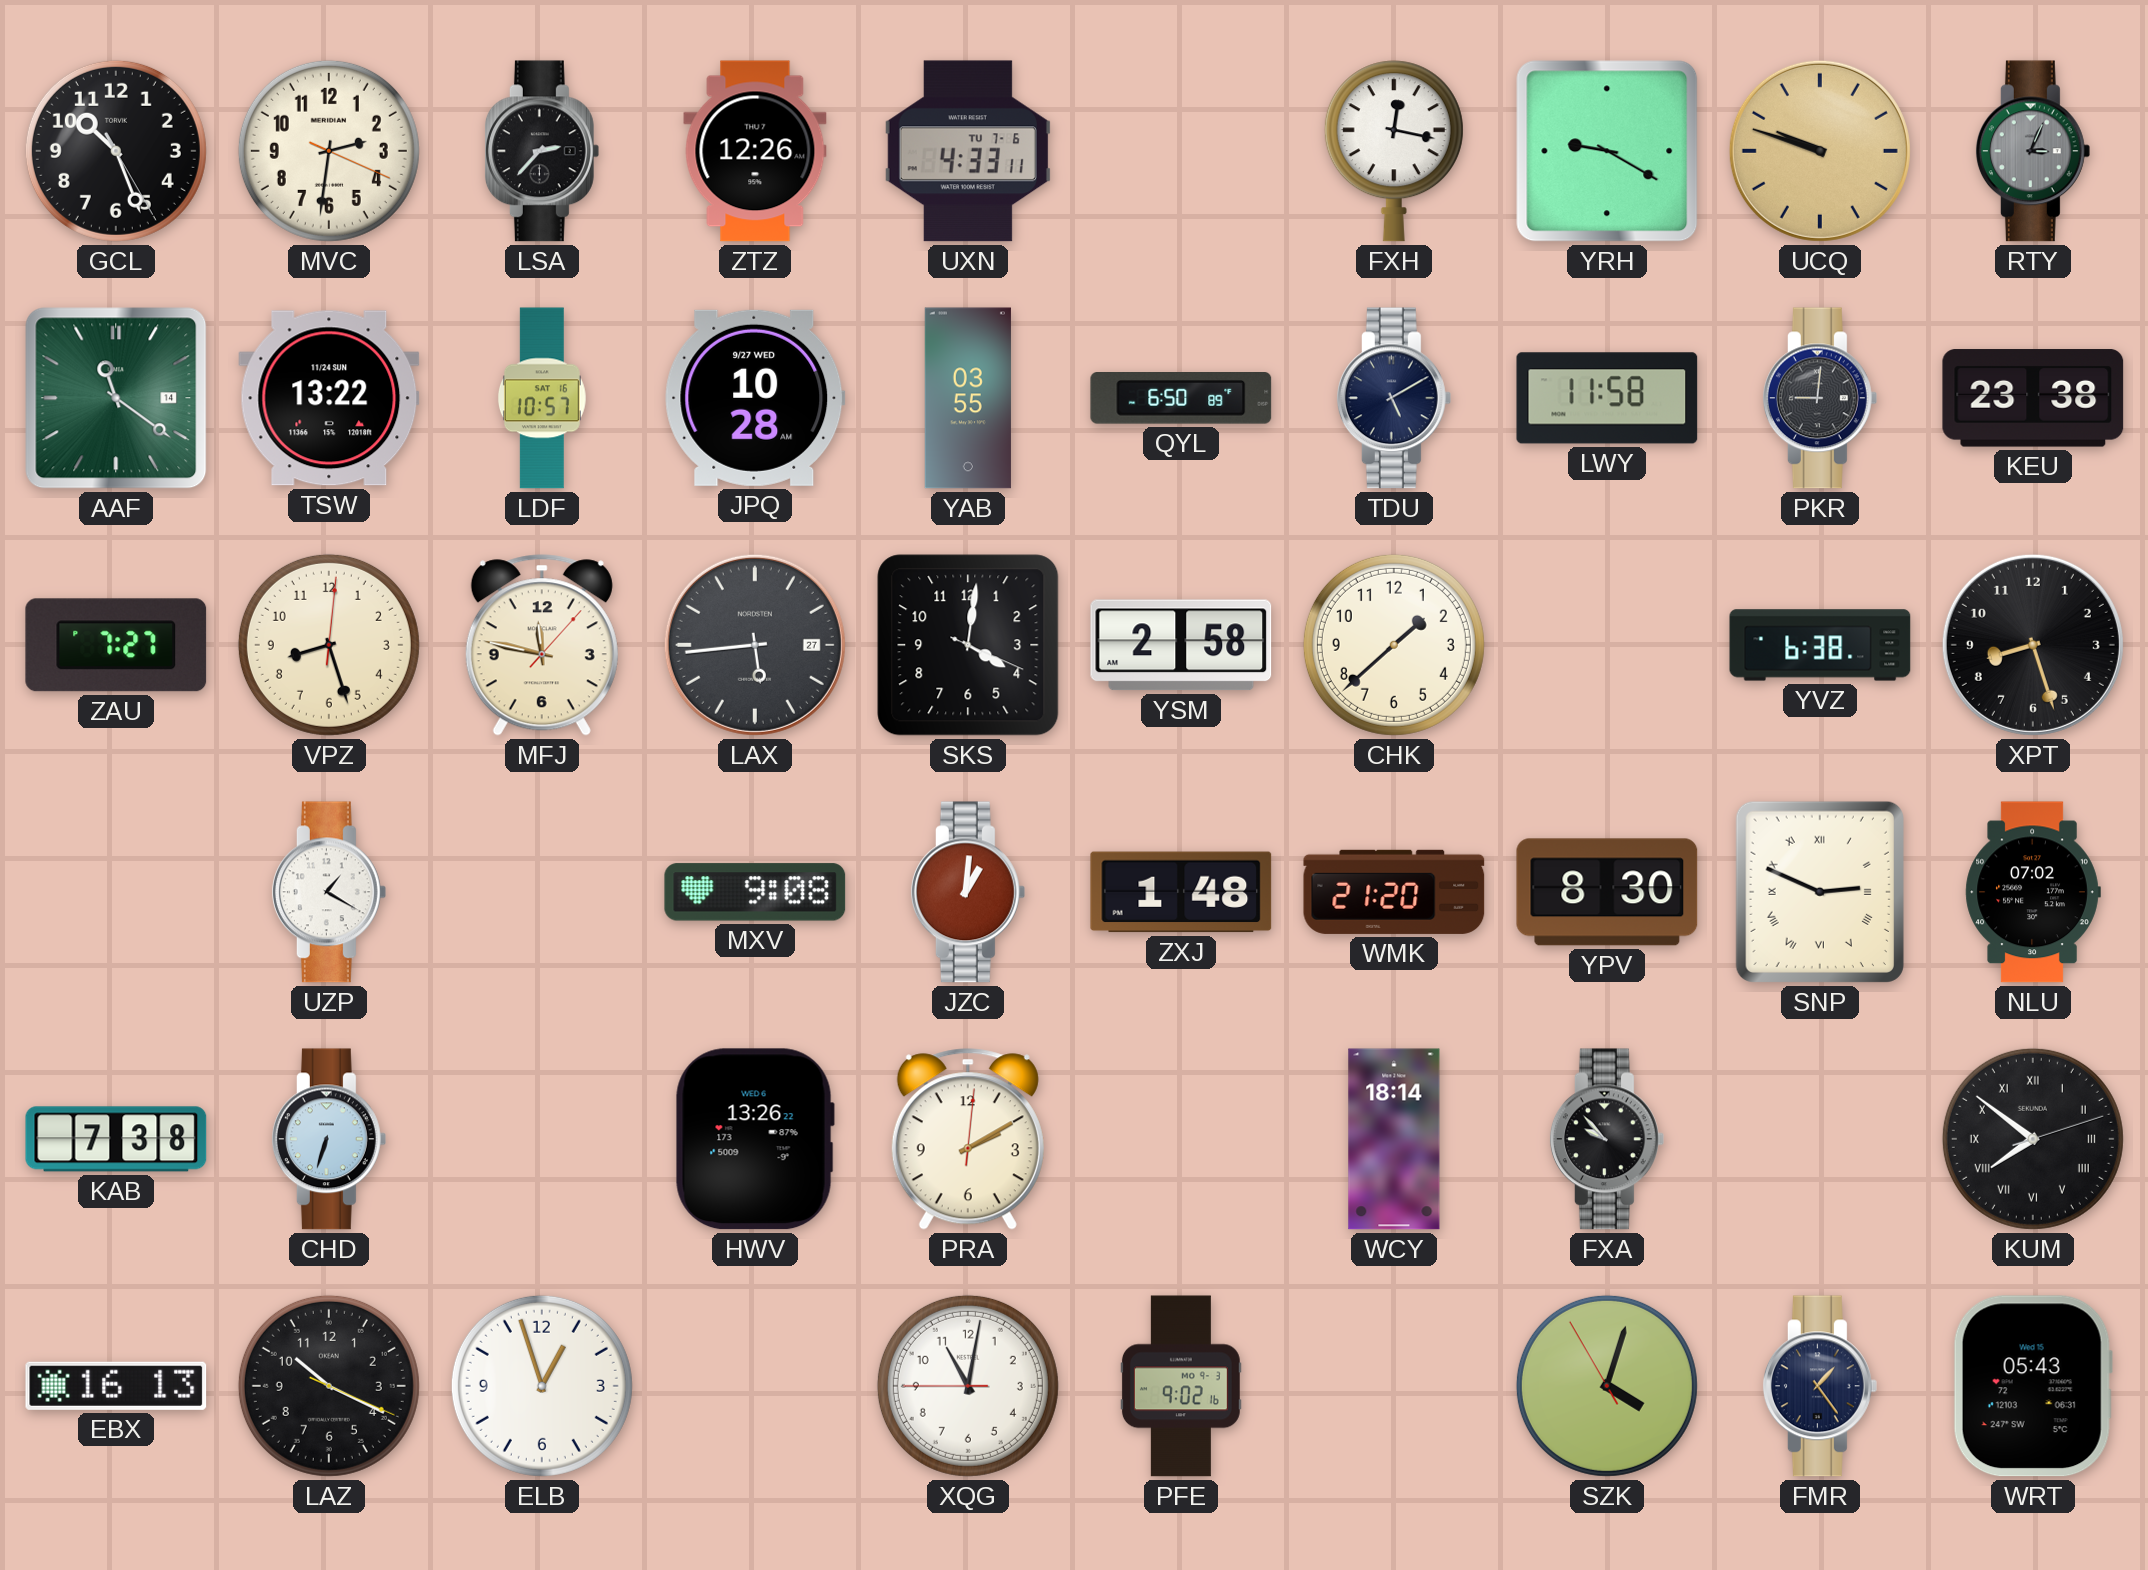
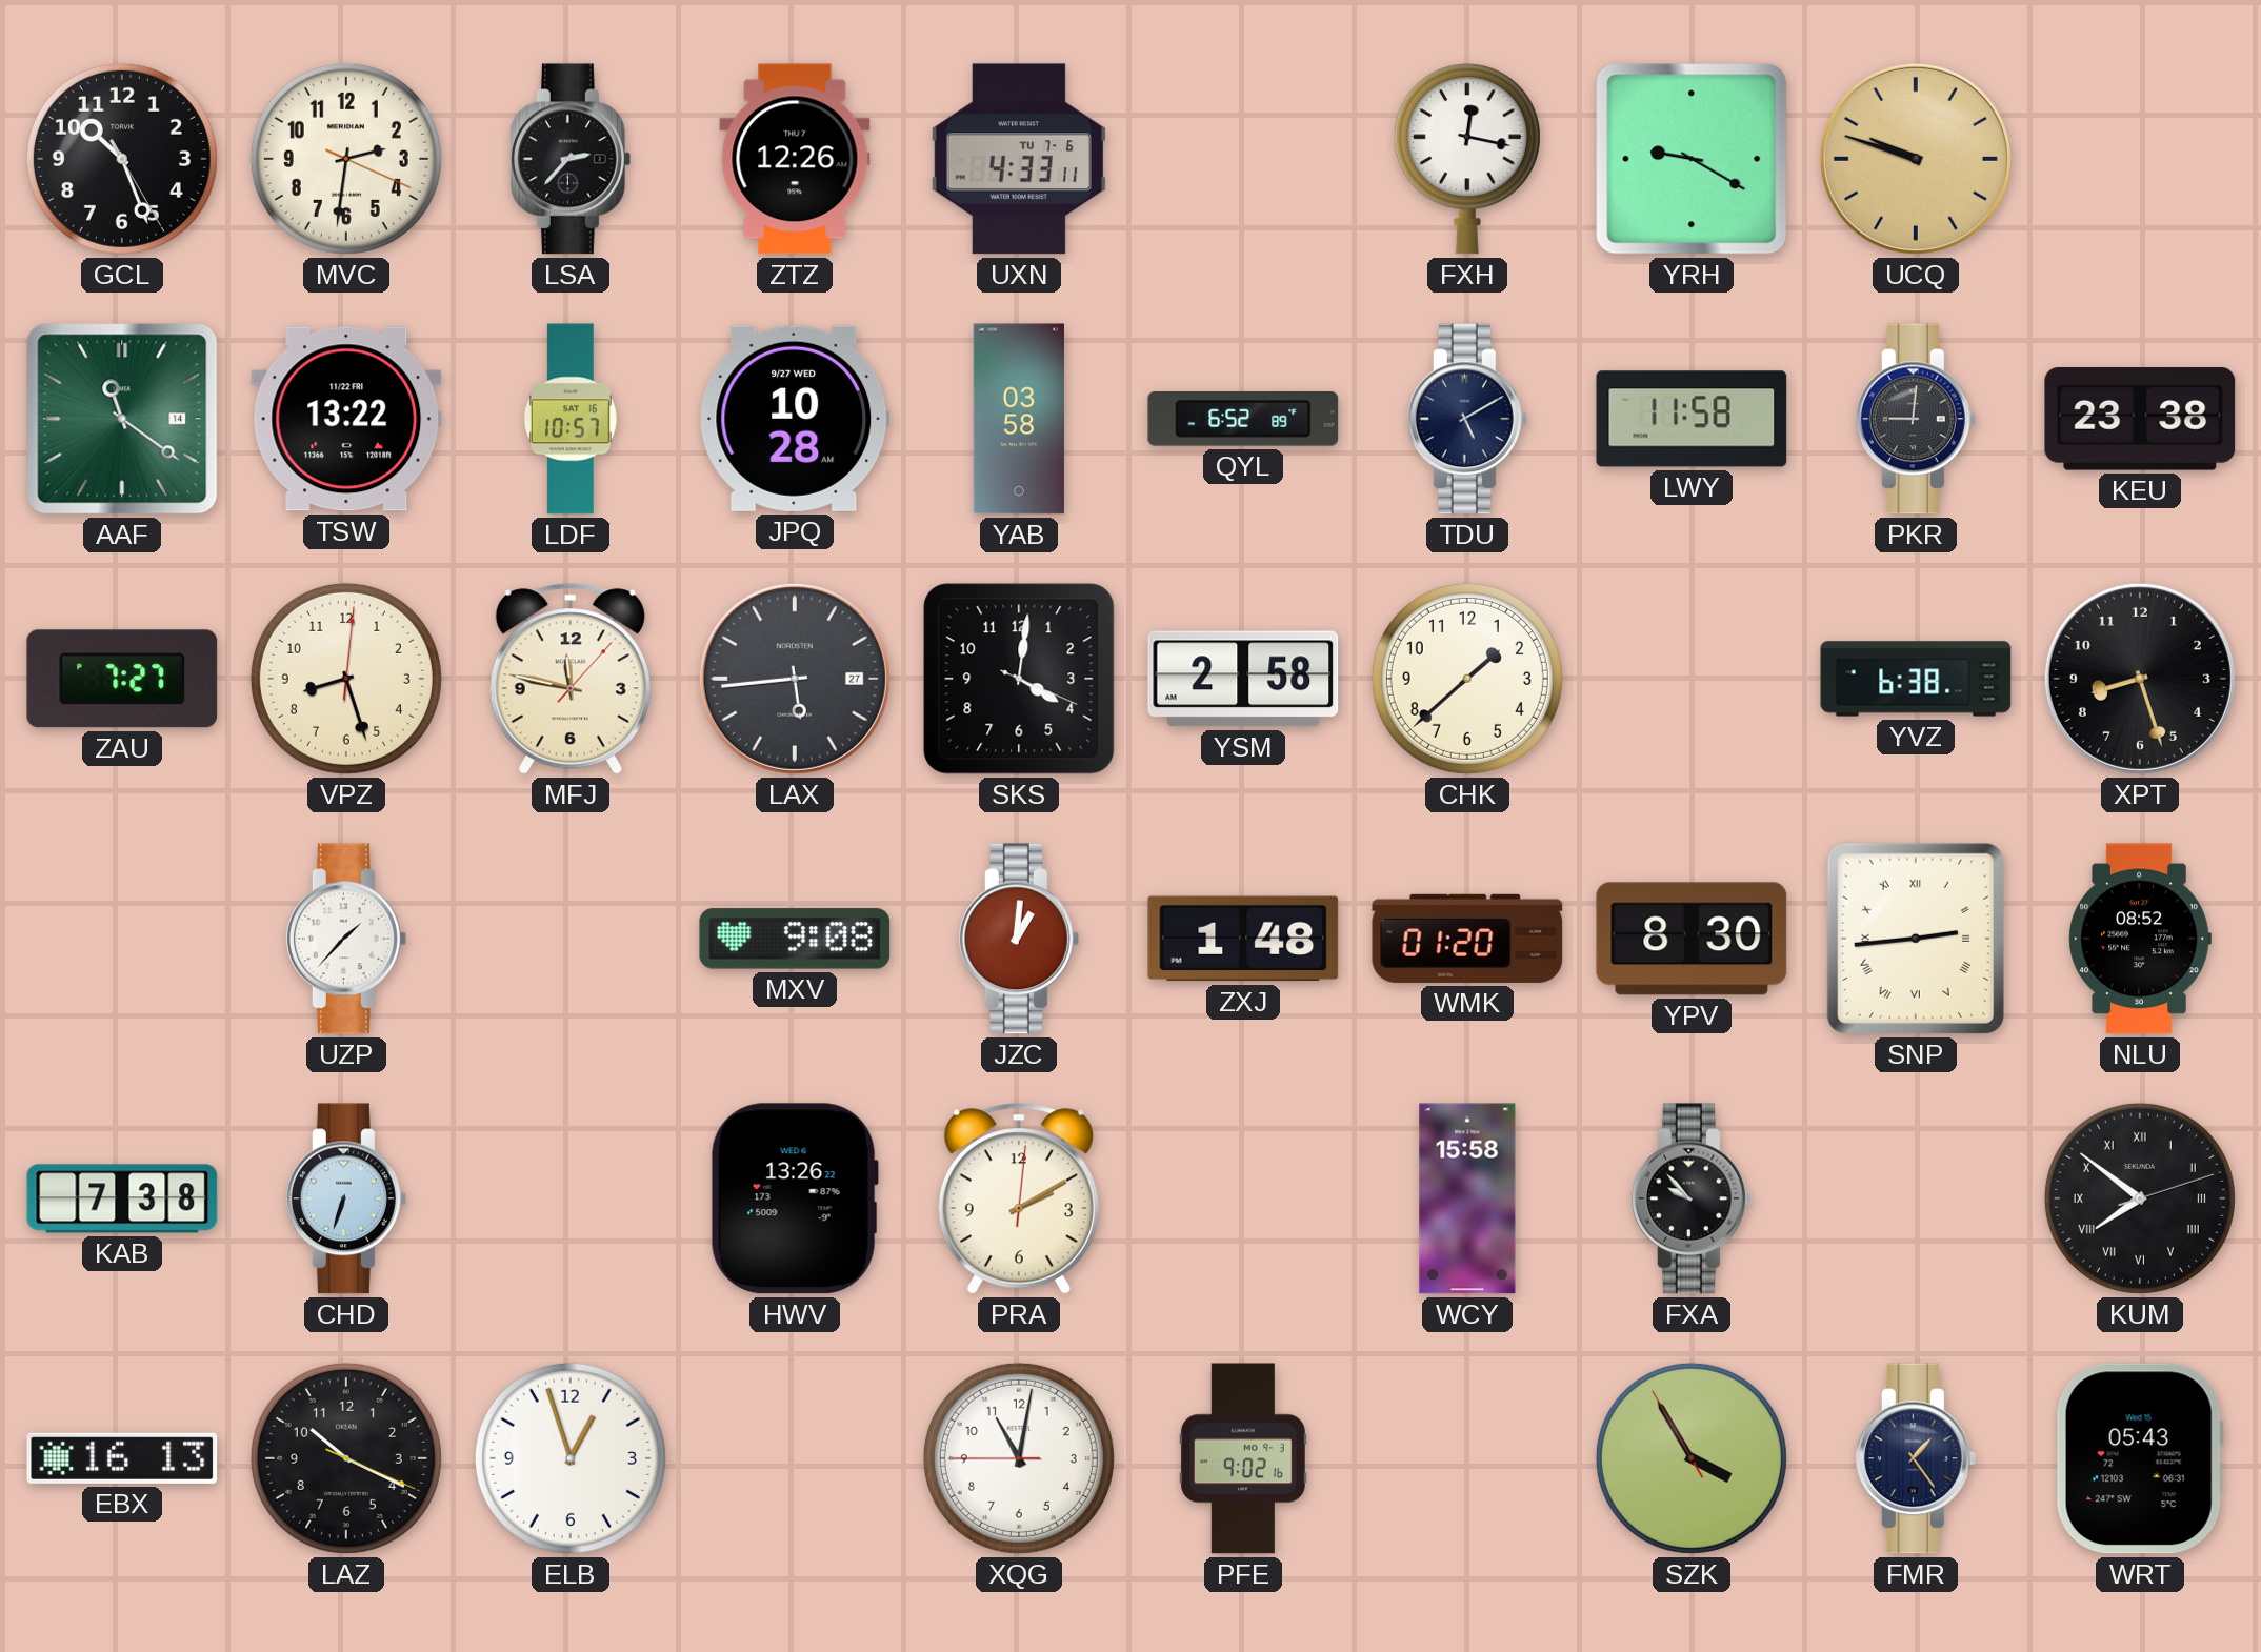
RTY: 3:04 -> none
TSW date: 11/24 SUN -> 11/22 FRI
YAB: 03:55 -> 03:58
QYL: 6:50 -> 6:52
UZP: 1:20 -> 1:37
WMK: 21:20 -> 01:20
SNP: 2:49 -> 2:44
NLU: 07:02 -> 08:52
WCY: 18:14 -> 15:58
SZK: 4:02 -> 3:54
